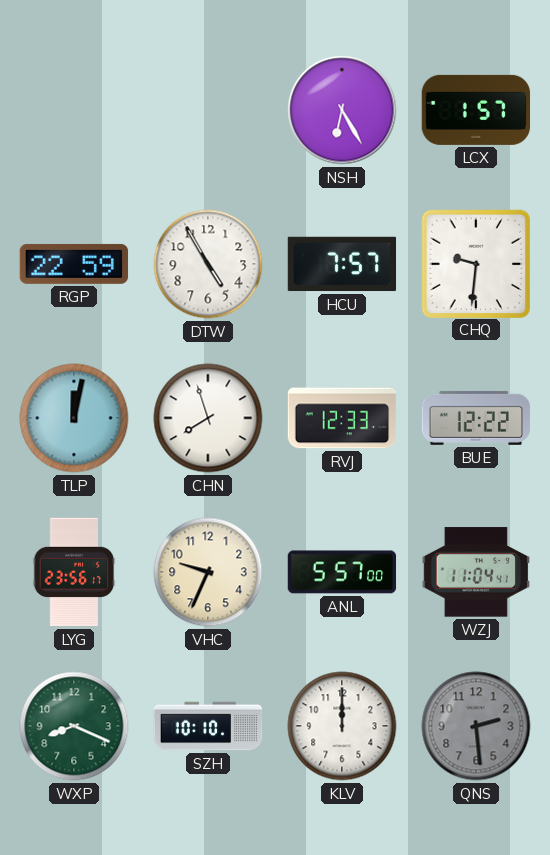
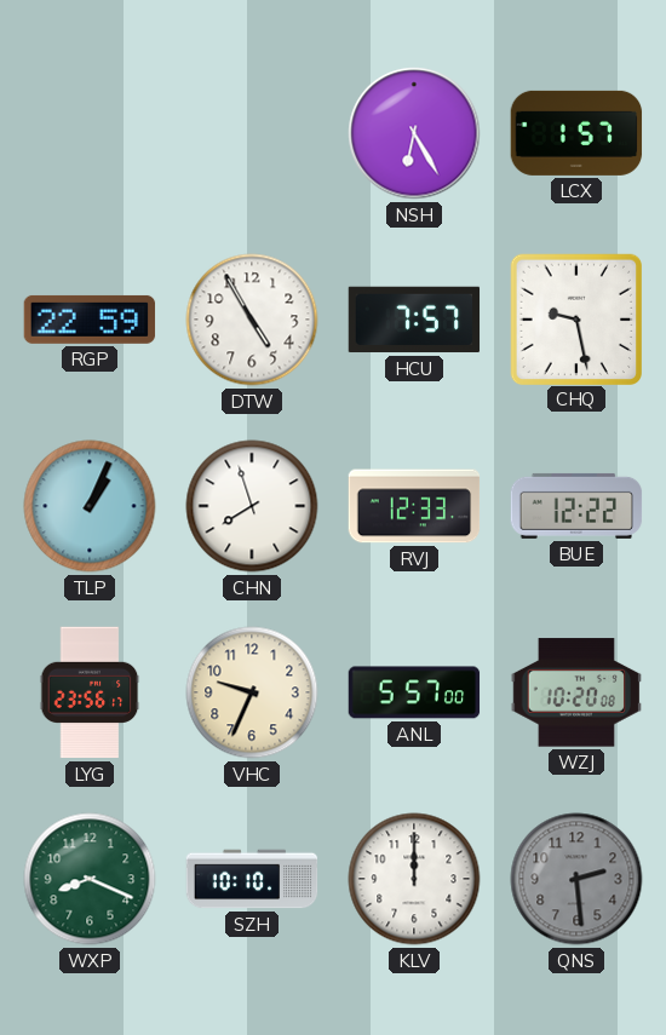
CHQ: 9:31 -> 9:28
TLP: 12:02 -> 1:04
WZJ: 11:04 -> 10:20
